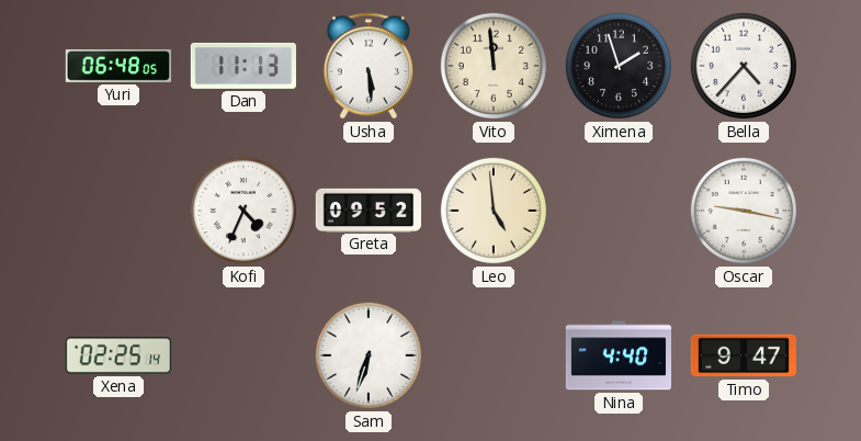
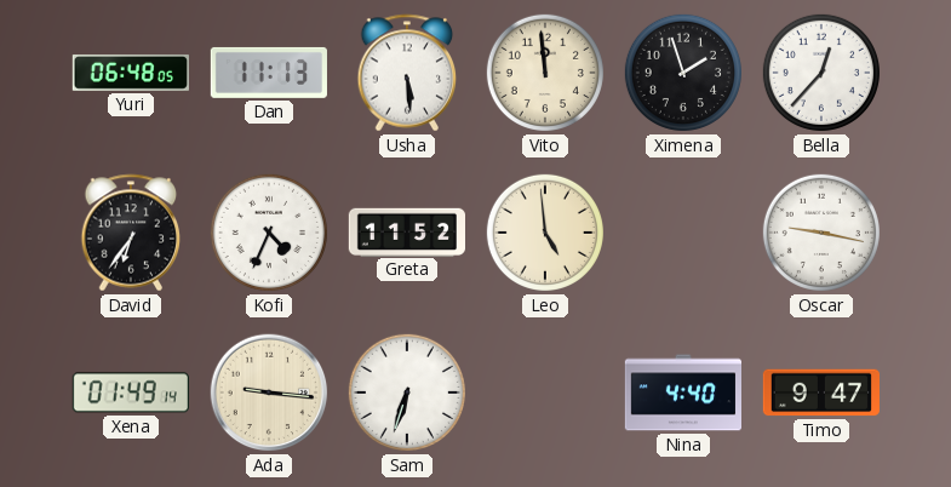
Bella: 4:37 -> 12:37
David: none -> 6:36
Greta: 09:52 -> 11:52
Xena: 02:25 -> 01:49
Ada: none -> 9:16
